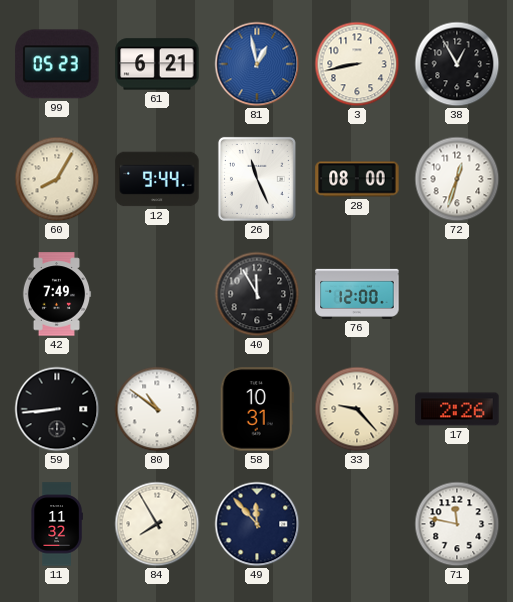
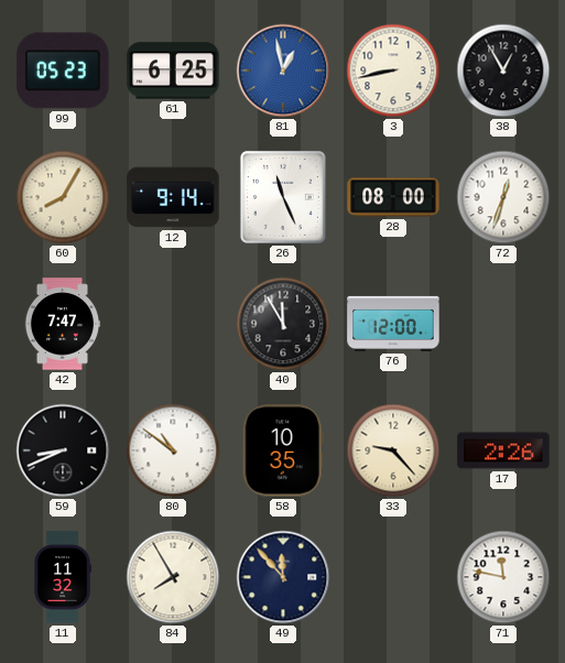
61: 6:21 -> 6:25
12: 9:44 -> 9:14
42: 7:49 -> 7:47
59: 8:44 -> 8:41
58: 10:31 -> 10:35
